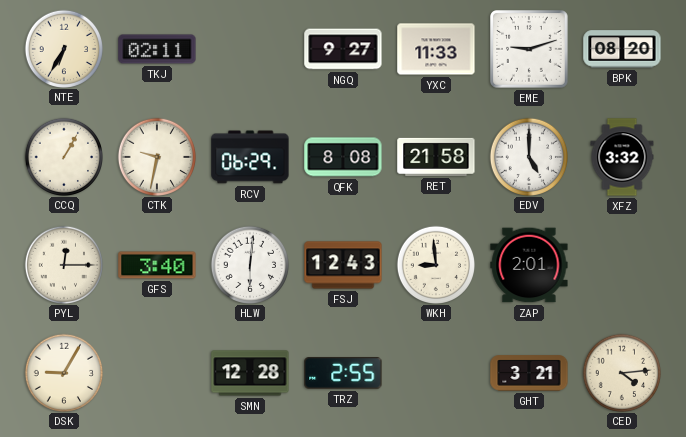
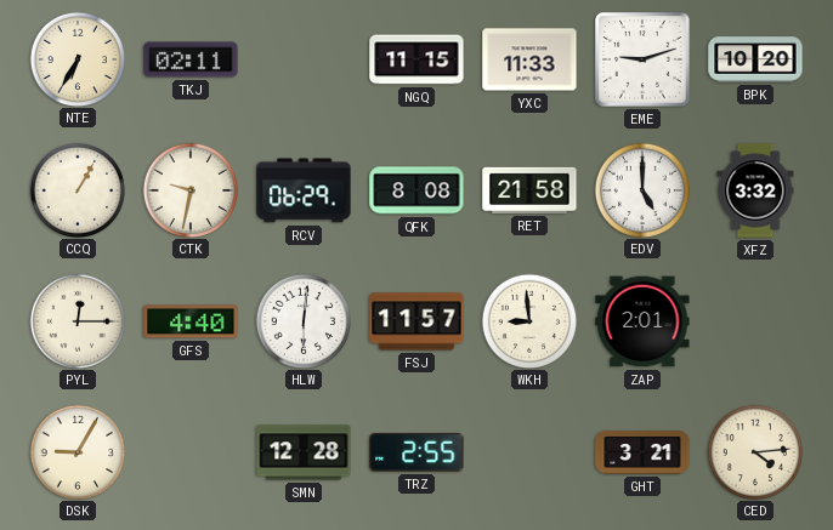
NGQ: 9:27 -> 11:15
BPK: 08:20 -> 10:20
GFS: 3:40 -> 4:40
FSJ: 12:43 -> 11:57
